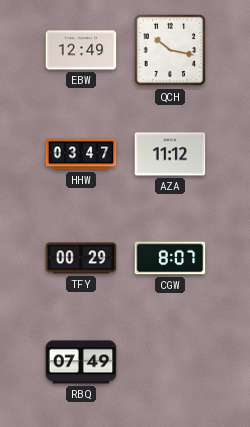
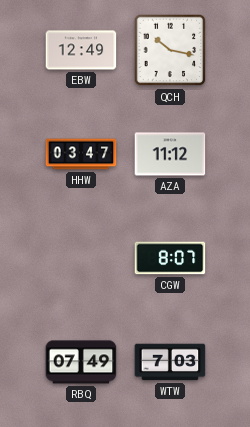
TFY: 00:29 -> none
WTW: none -> 7:03
